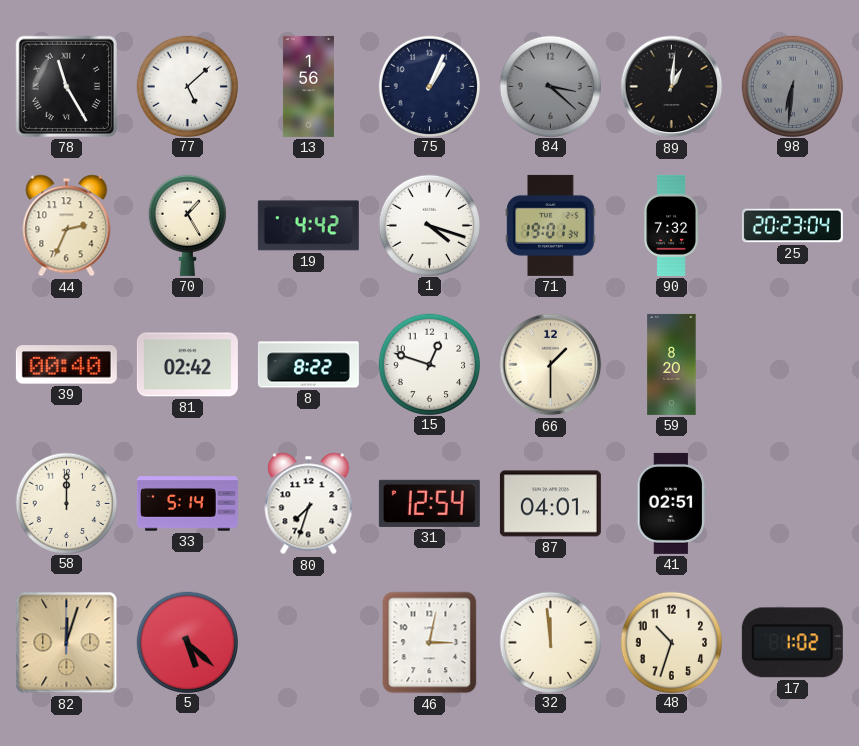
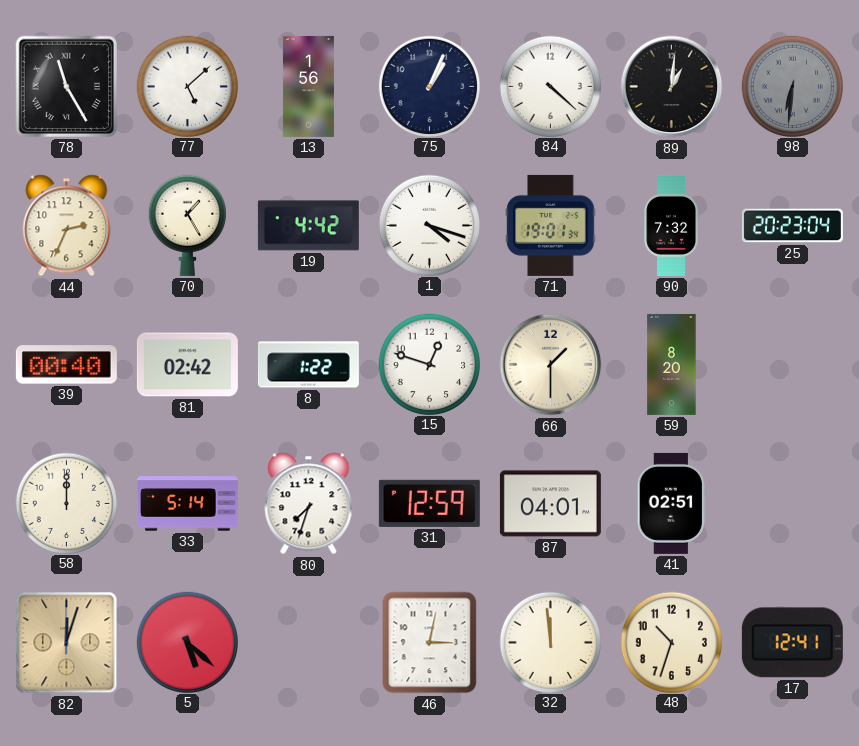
84: 3:22 -> 4:22
84 dial: grey -> white
8: 8:22 -> 1:22
31: 12:54 -> 12:59
17: 1:02 -> 12:41
